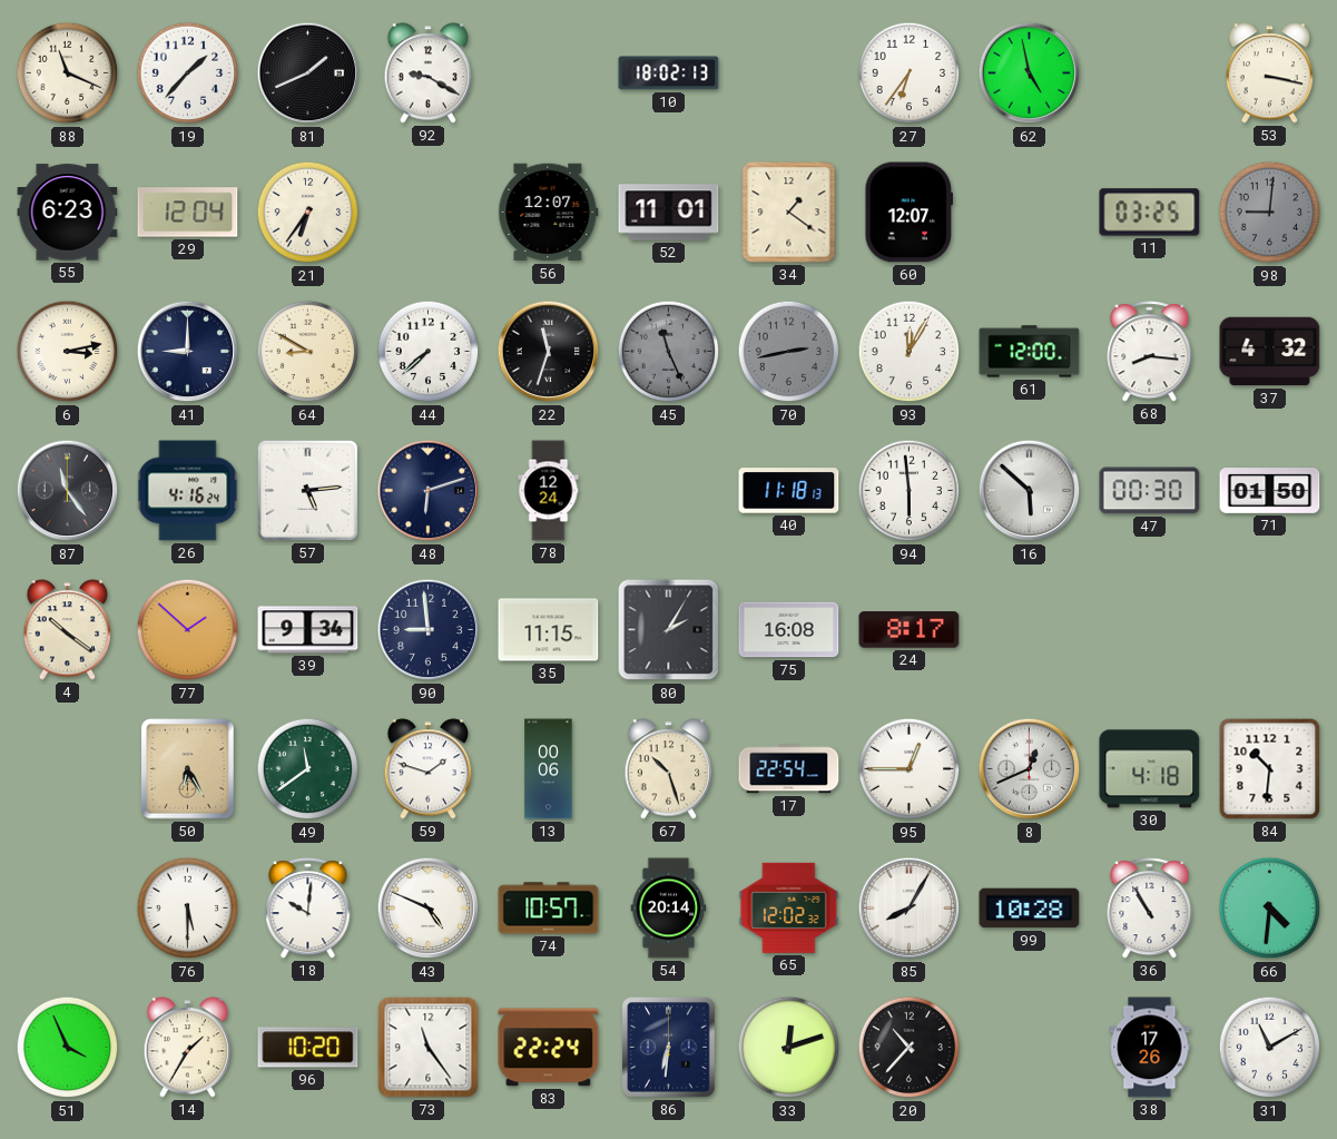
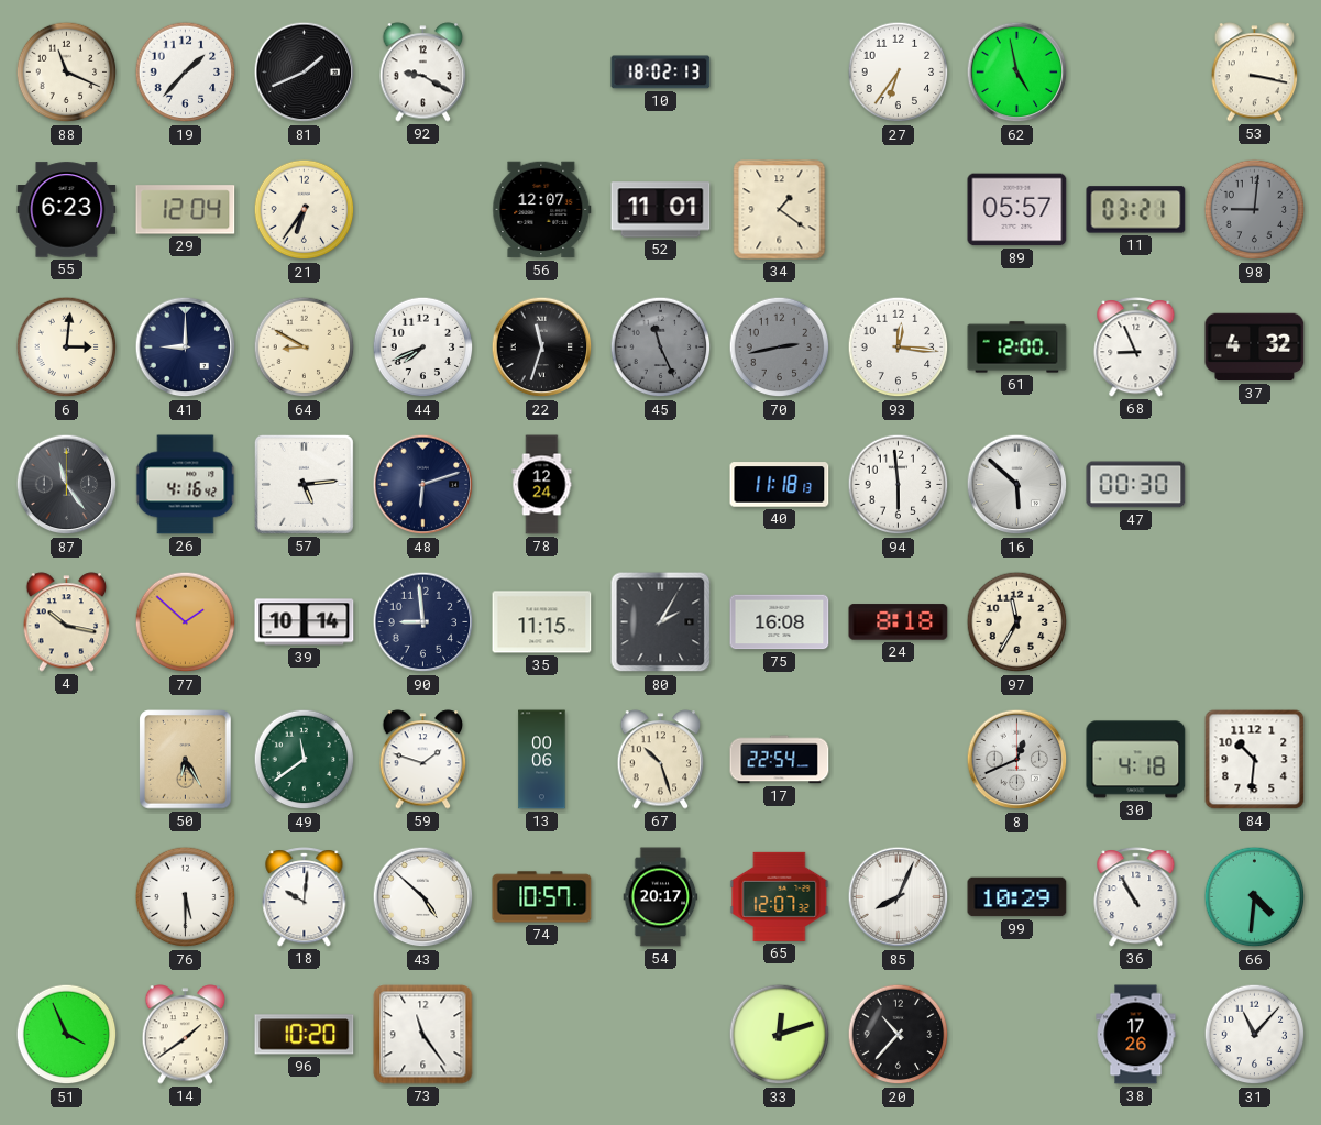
60: 12:07 -> none
89: none -> 05:57
11: 03:25 -> 03:21
6: 3:13 -> 3:01
44: 7:38 -> 7:41
93: 12:05 -> 12:16
68: 8:16 -> 8:56
26: 4:16:24 -> 4:16:42
71: 01:50 -> none
4: 10:21 -> 10:17
39: 9:34 -> 10:14
24: 8:17 -> 8:18
97: none -> 11:35
95: 12:45 -> none
43: 4:49 -> 4:52
54: 20:14 -> 20:17
65: 12:02 -> 12:07
85: 8:05 -> 8:04
99: 10:28 -> 10:29
14: 1:35 -> 1:39
83: 22:24 -> none
86: 6:31 -> none
31: 11:10 -> 11:07
